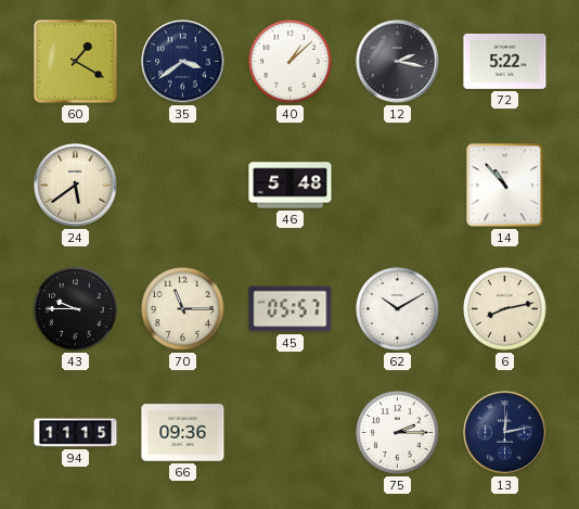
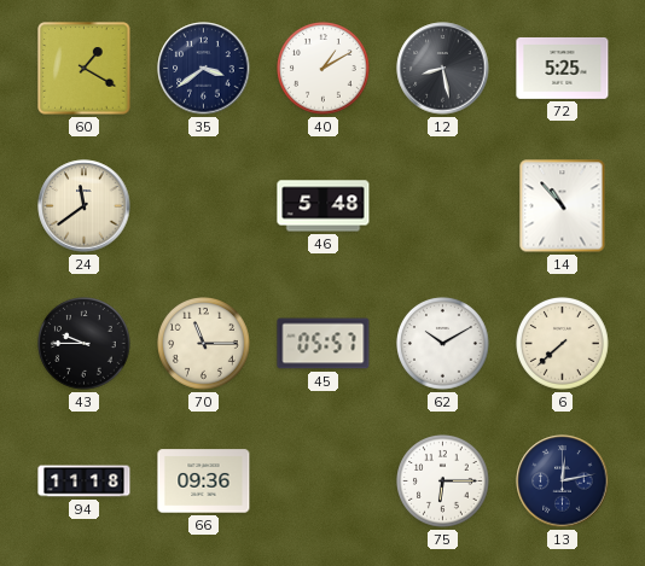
40: 1:08 -> 1:10
12: 2:17 -> 8:28
72: 5:22 -> 5:25
24: 5:39 -> 11:39
6: 8:13 -> 7:38
94: 11:15 -> 11:18
75: 2:15 -> 6:15
